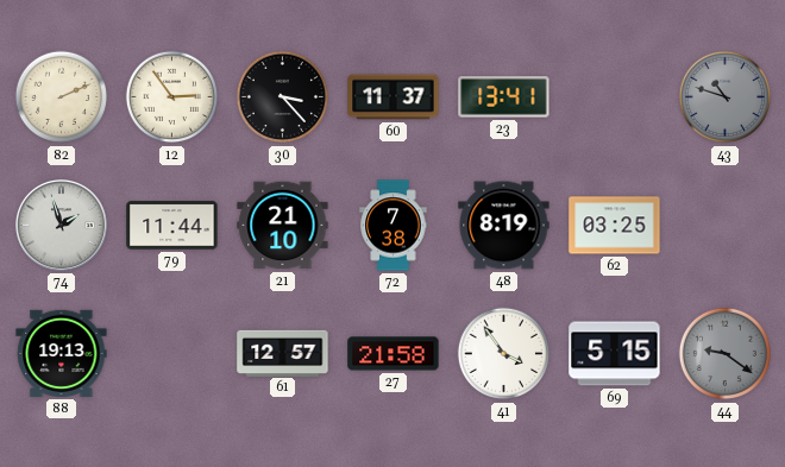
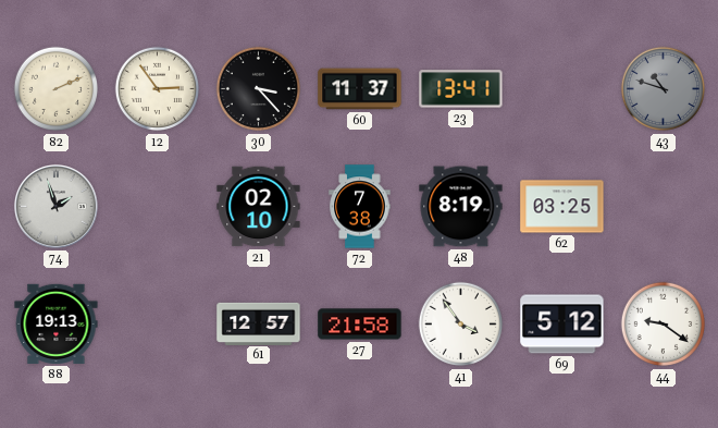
79: 11:44 -> none
21: 21:10 -> 02:10
69: 5:15 -> 5:12
44 dial: grey -> white
